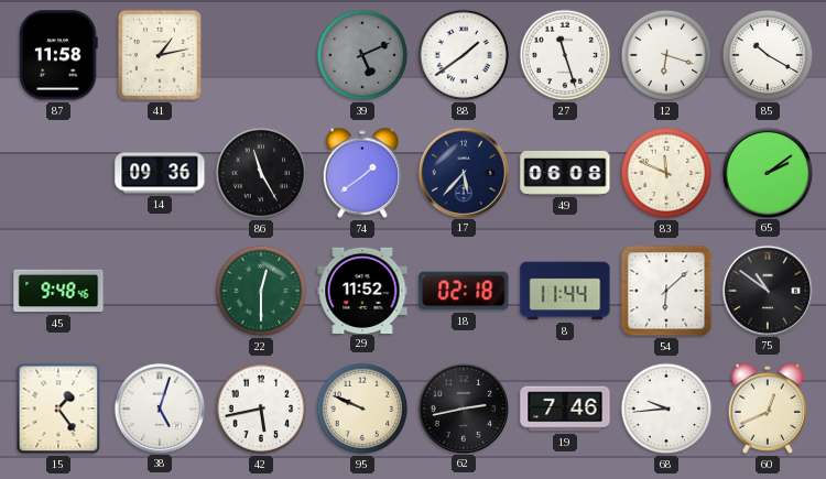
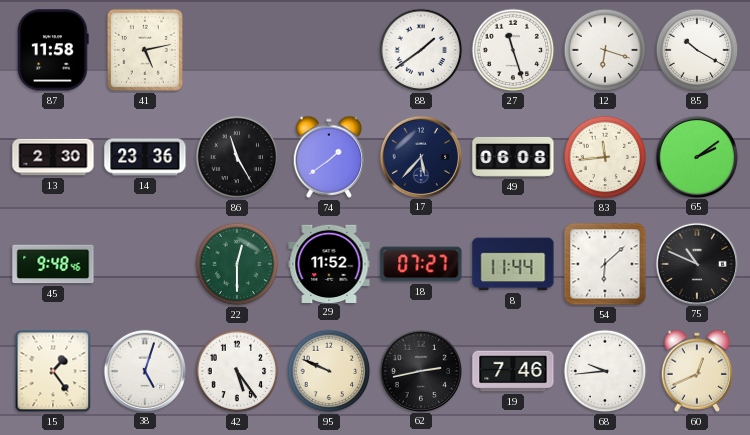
41: 1:13 -> 5:13
39: 5:11 -> none
13: none -> 2:30
14: 09:36 -> 23:36
83: 11:49 -> 11:44
18: 02:18 -> 07:27
75: 10:51 -> 10:49
42: 5:43 -> 5:24
